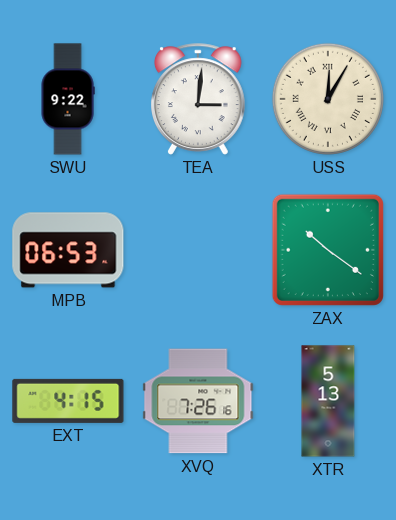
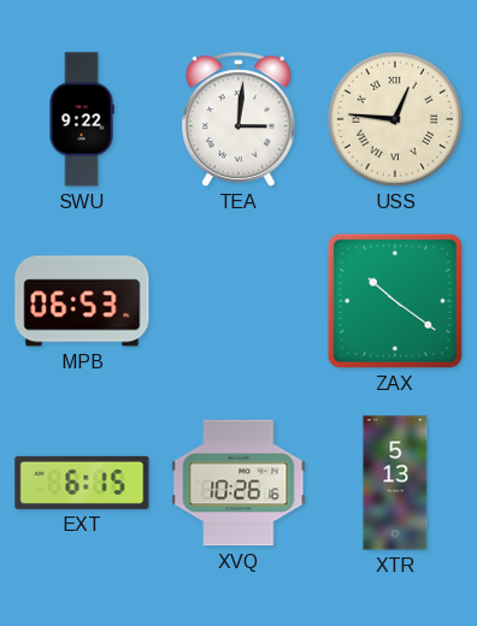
USS: 12:05 -> 12:46
EXT: 4:15 -> 6:15
XVQ: 7:26 -> 10:26
